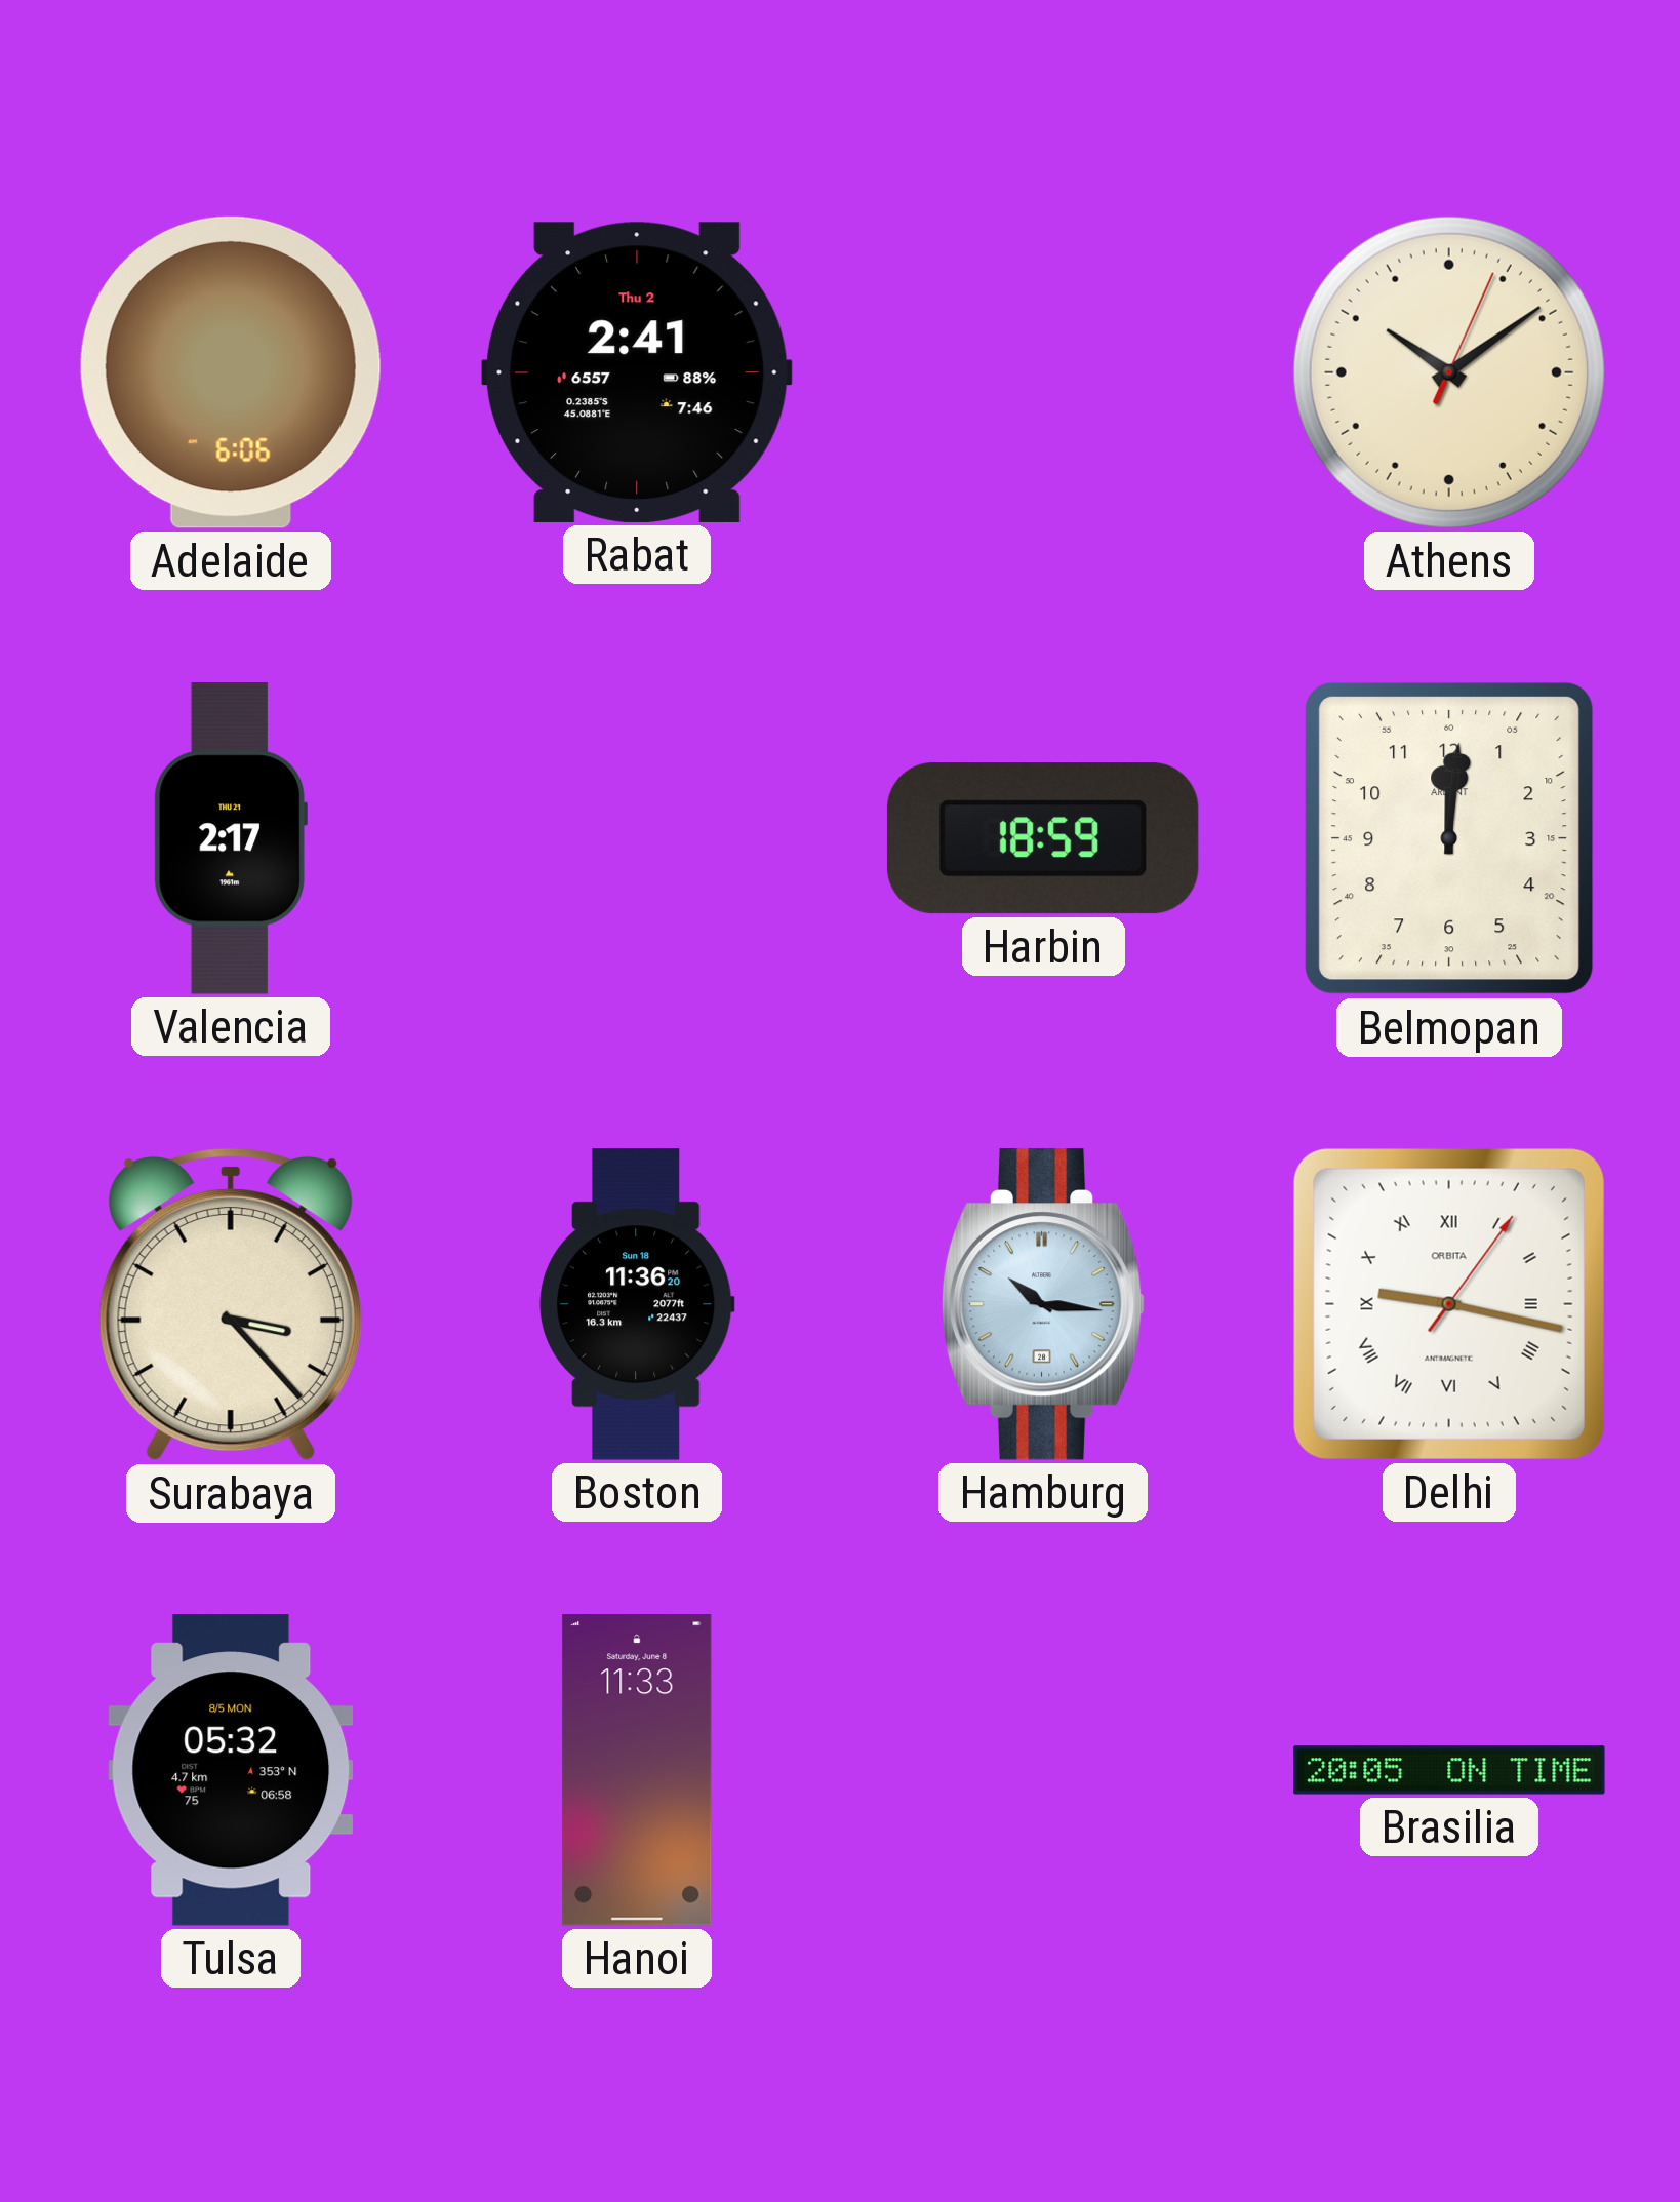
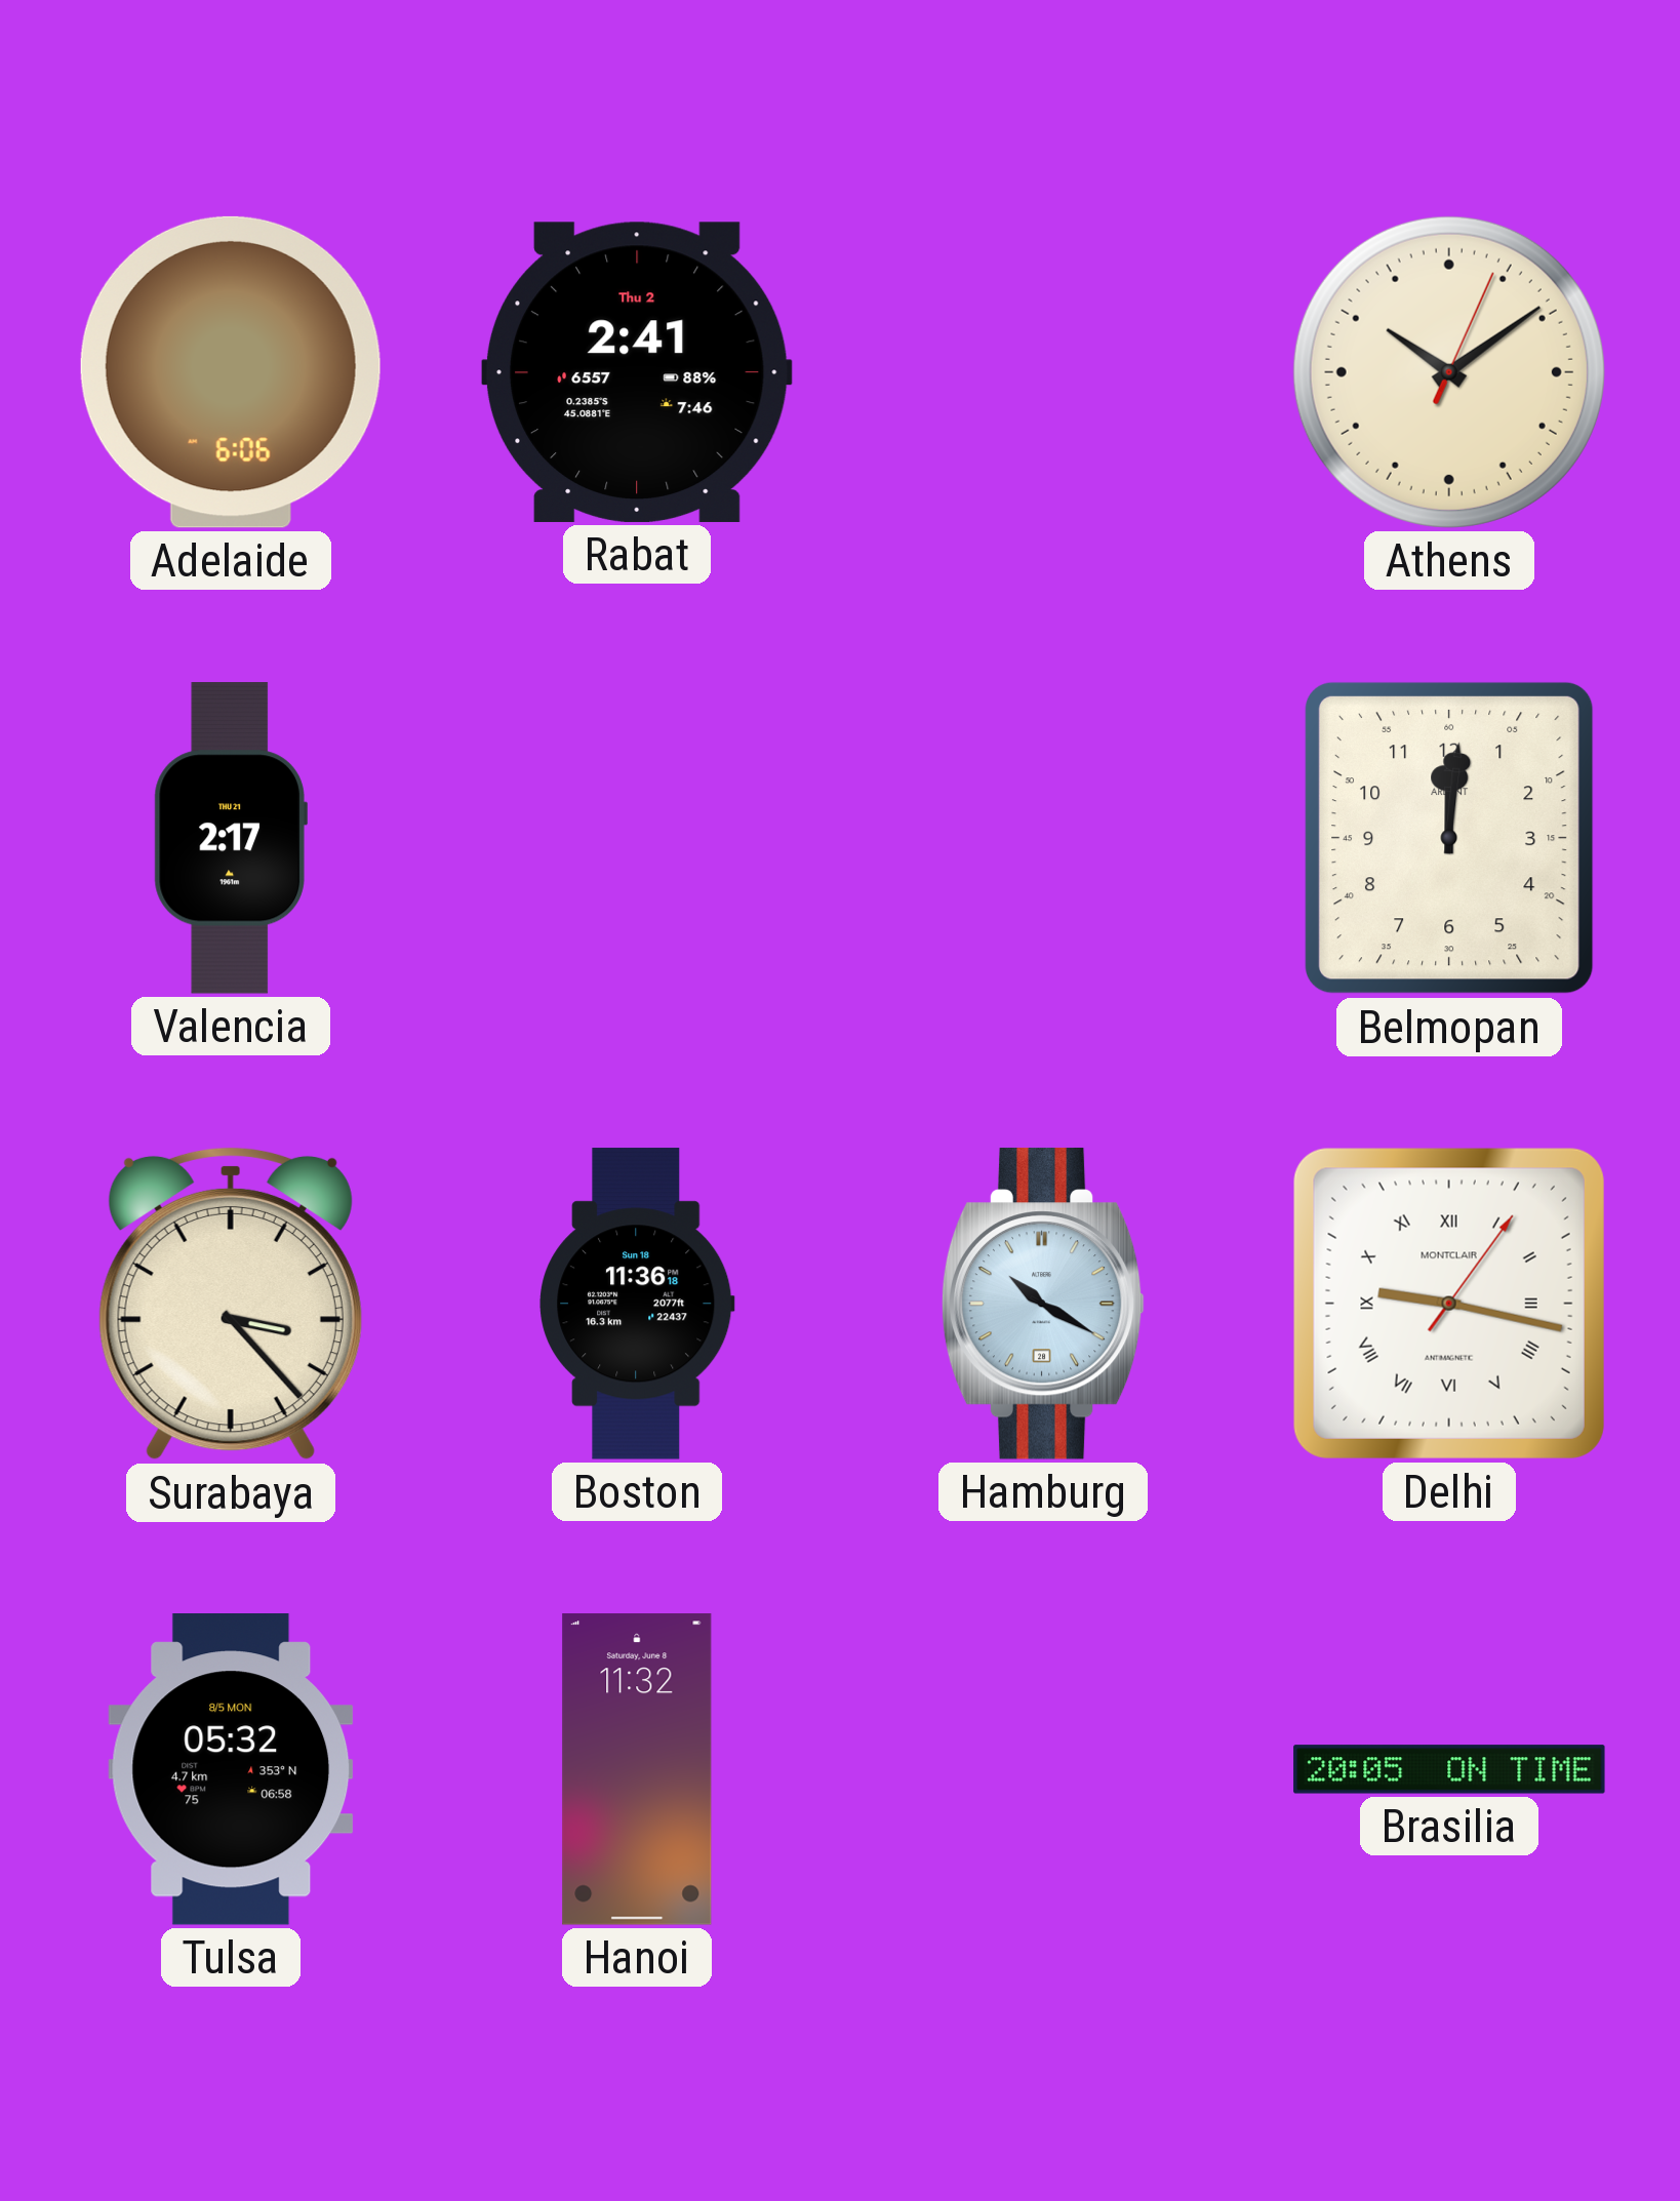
Harbin: 18:59 -> none
Boston: 11:36:20 -> 11:36:18
Hamburg: 10:16 -> 10:20
Delhi brand: ORBITA -> MONTCLAIR
Hanoi: 11:33 -> 11:32
